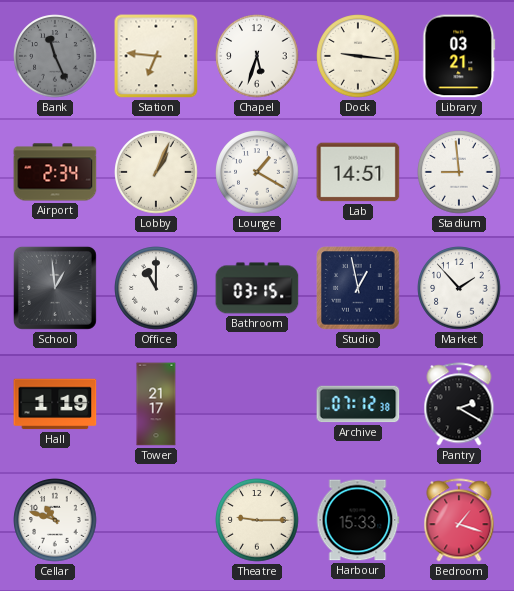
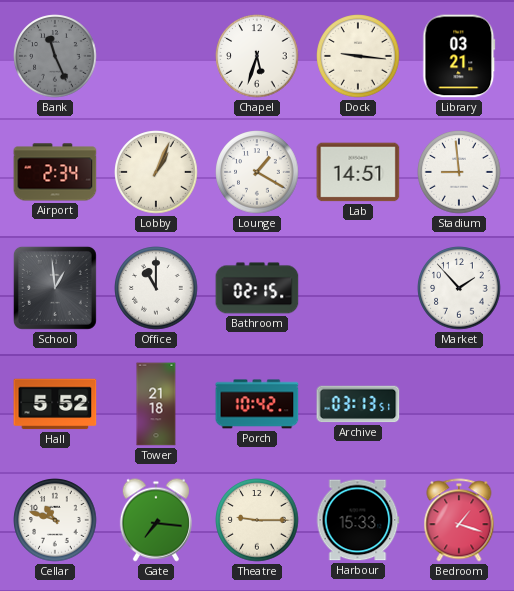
Station: 6:46 -> none
Bathroom: 03:15 -> 02:15
Studio: 12:58 -> none
Hall: 1:19 -> 5:52
Tower: 21:17 -> 21:18
Porch: none -> 10:42
Archive: 07:12 -> 03:13
Pantry: 2:20 -> none
Gate: none -> 7:16
